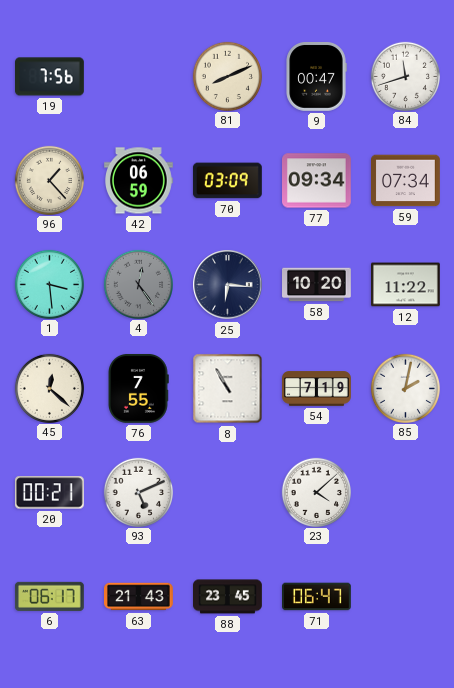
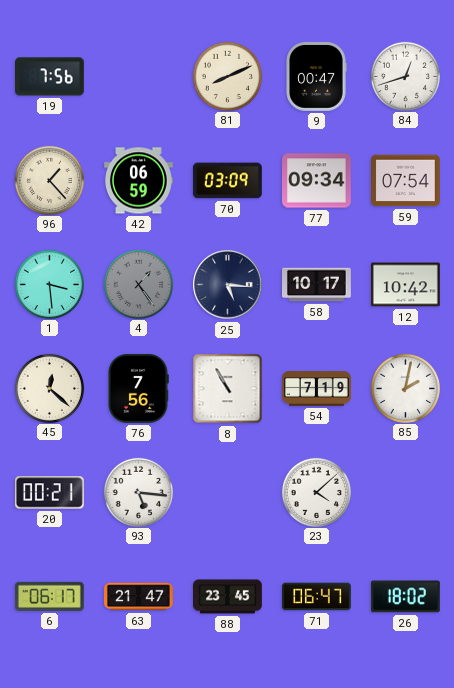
84: 11:42 -> 12:42
59: 07:34 -> 07:54
4: 12:24 -> 1:24
25: 6:16 -> 5:16
58: 10:20 -> 10:17
12: 11:22 -> 10:42
76: 7:55 -> 7:56
93: 5:11 -> 5:16
63: 21:43 -> 21:47
26: none -> 18:02
